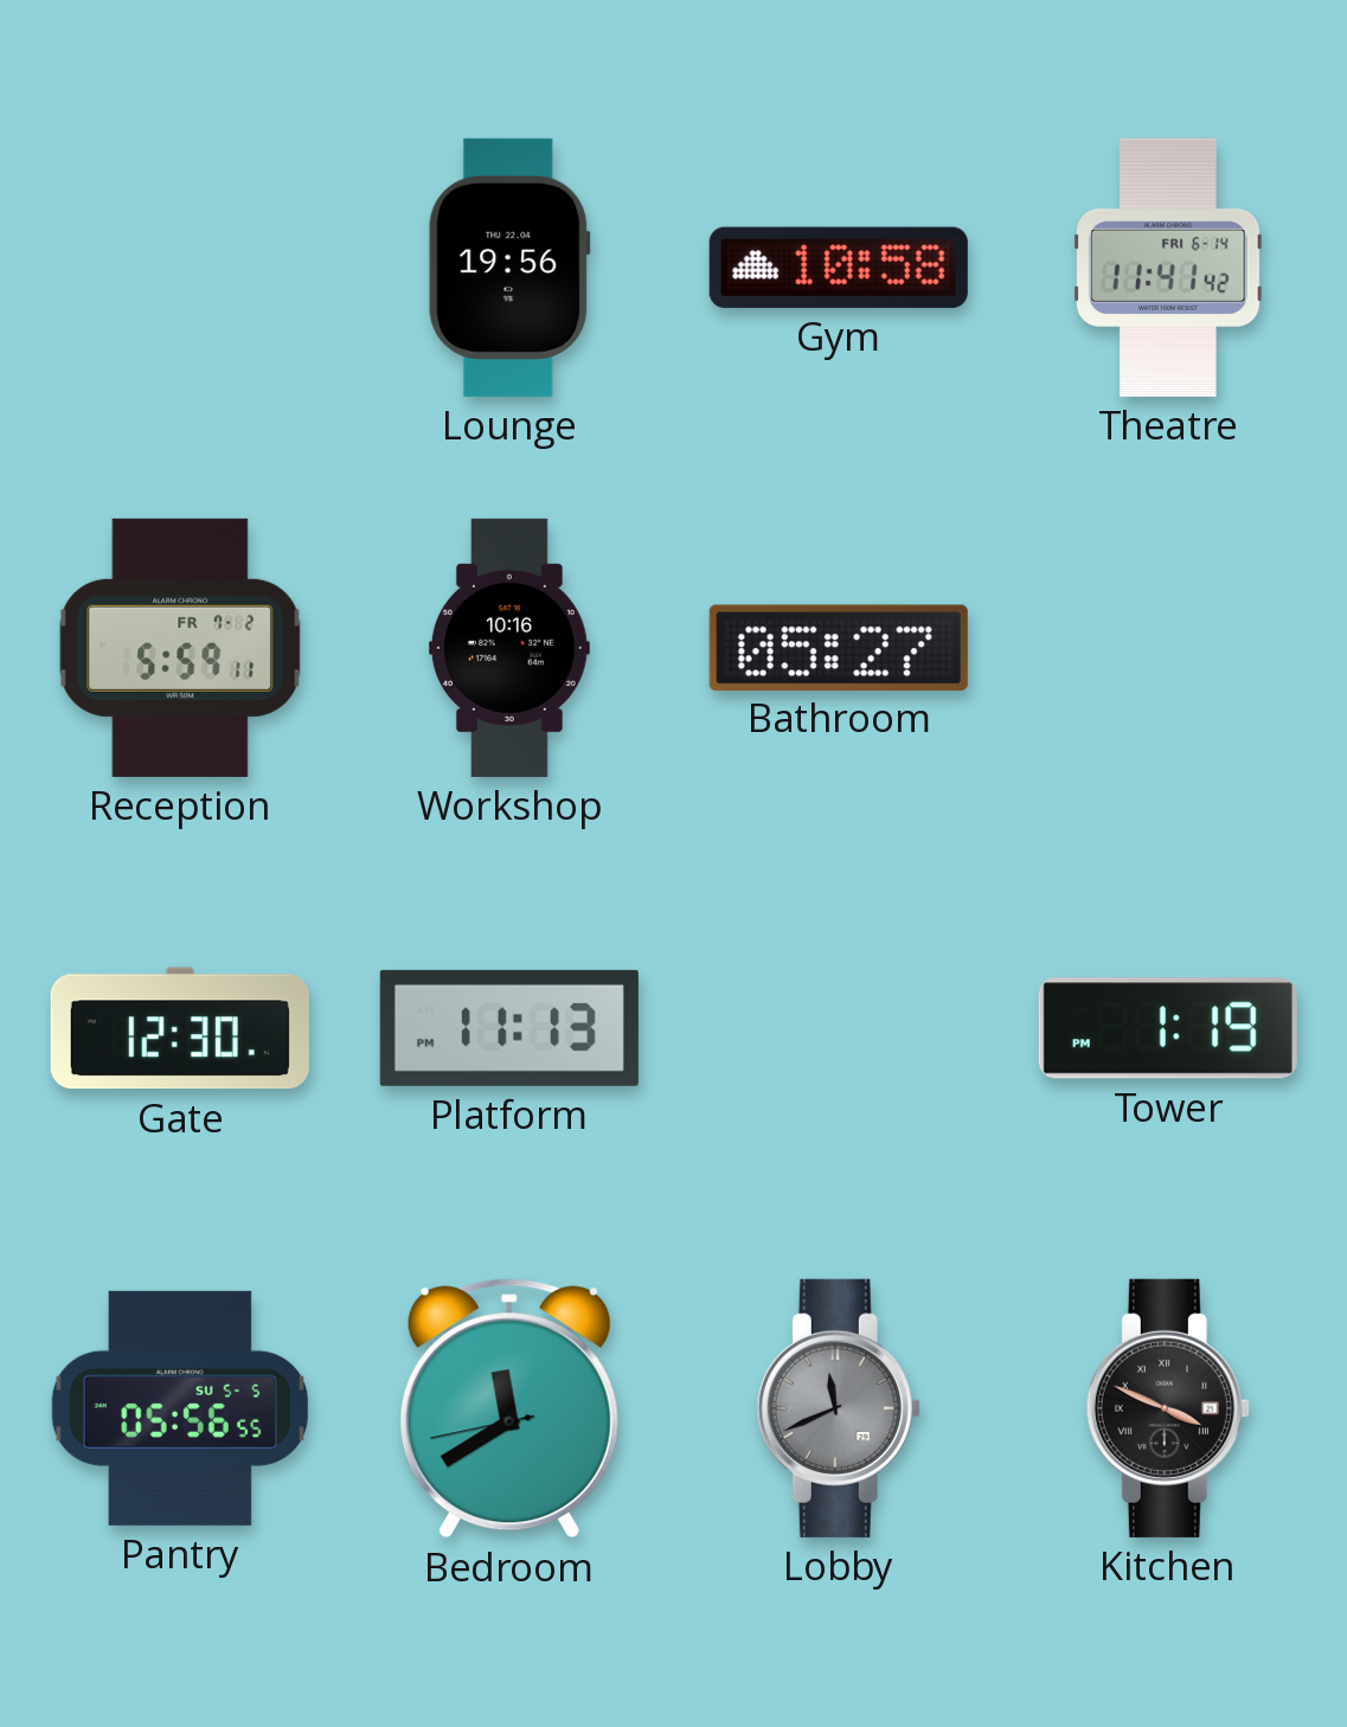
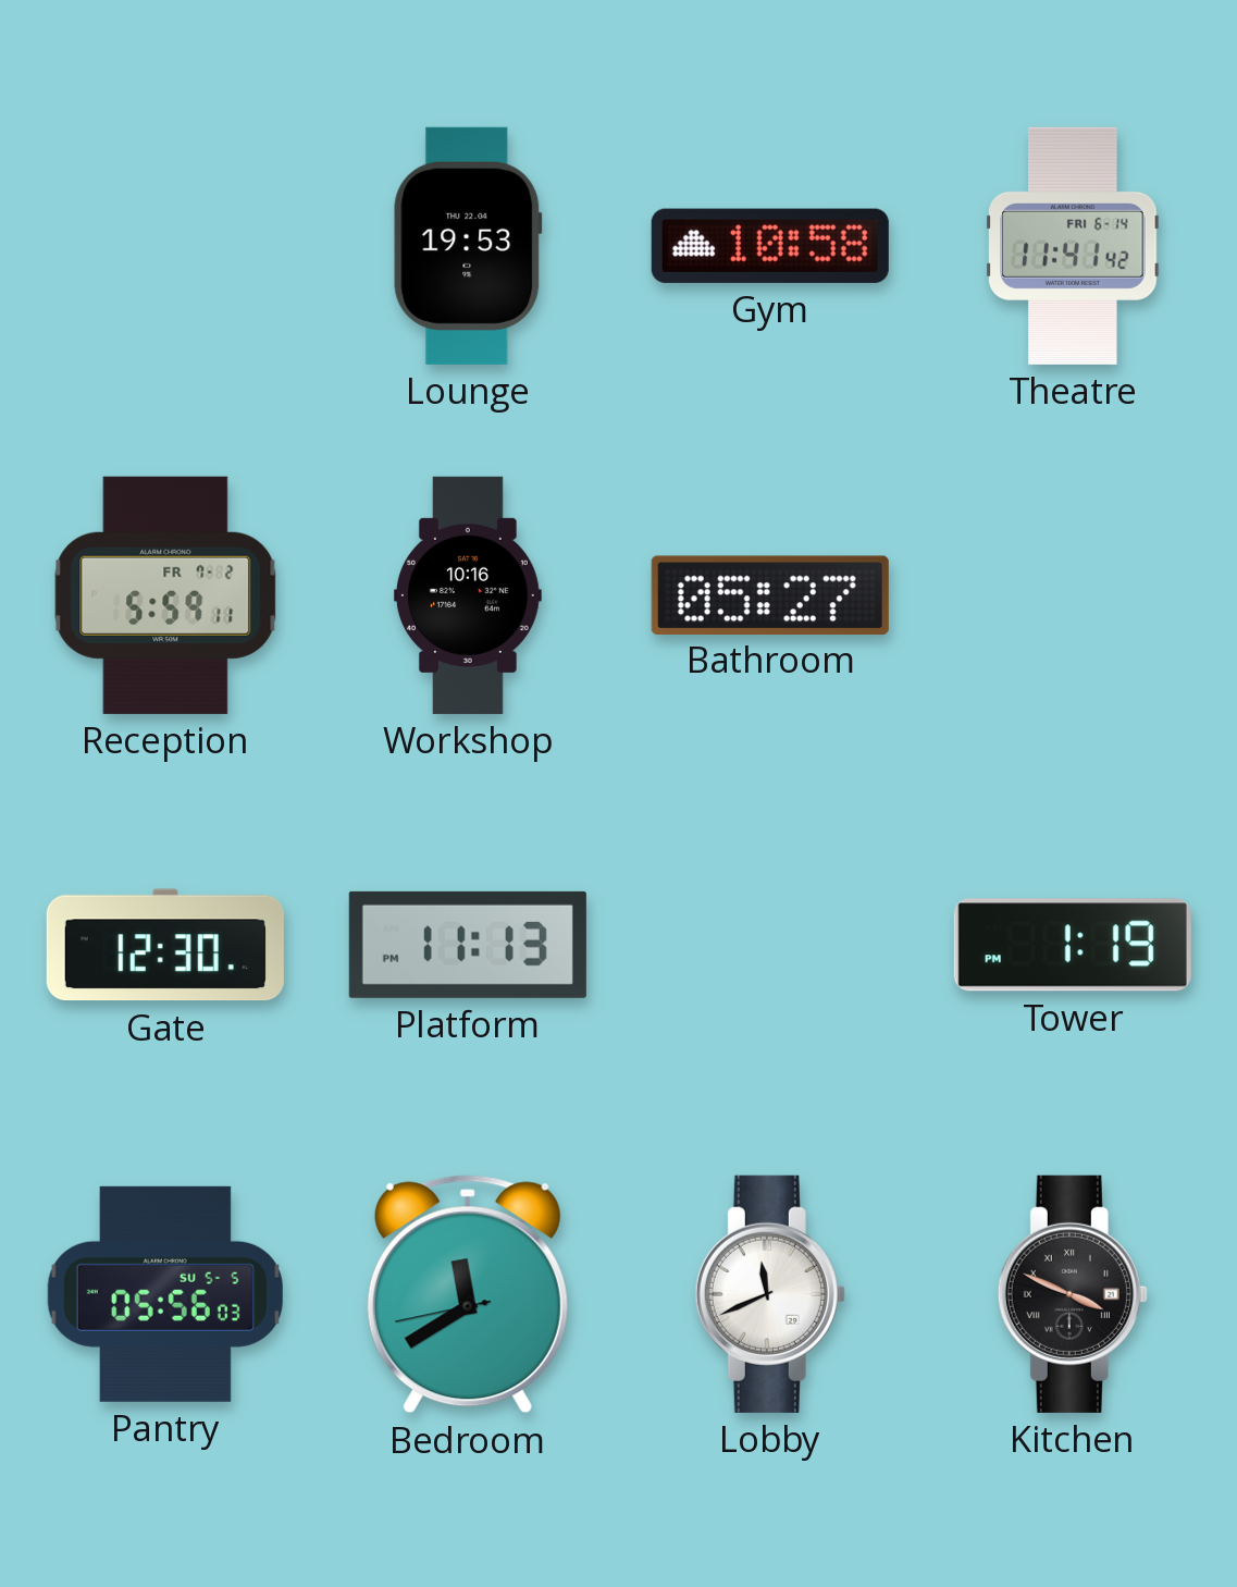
Lounge: 19:56 -> 19:53
Pantry: 05:56:55 -> 05:56:03
Lobby dial: grey -> white
